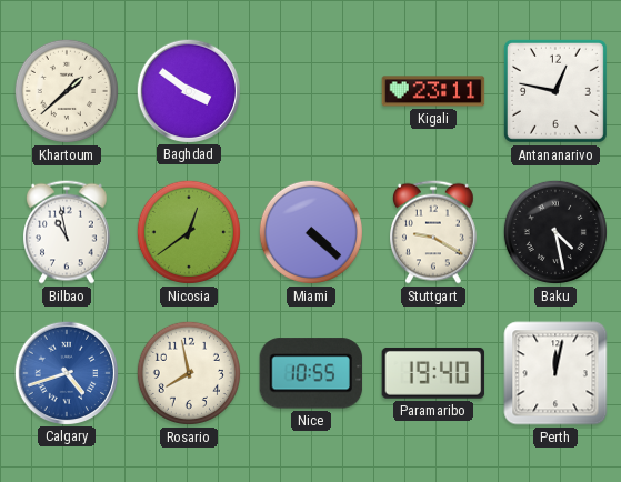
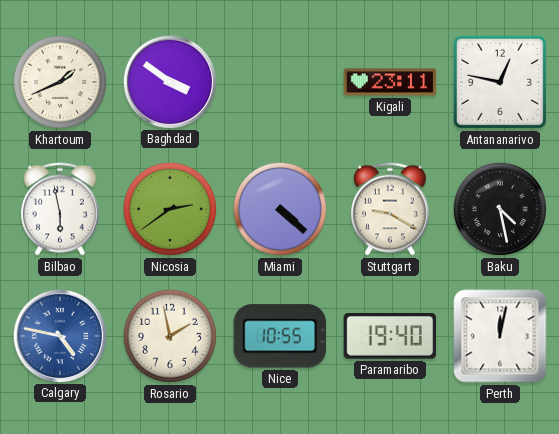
Khartoum: 1:38 -> 1:41
Bilbao: 10:58 -> 5:58
Nicosia: 12:39 -> 2:39
Calgary: 4:42 -> 4:47
Rosario: 7:58 -> 1:58
